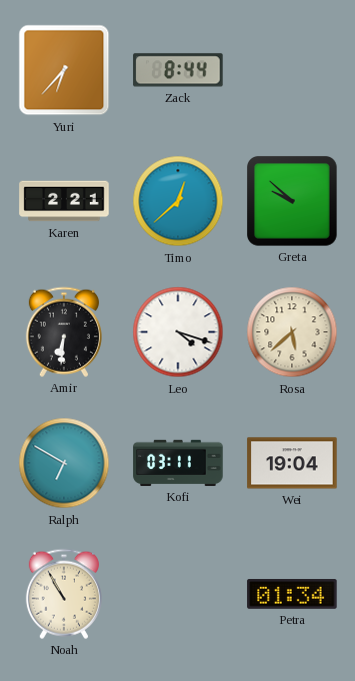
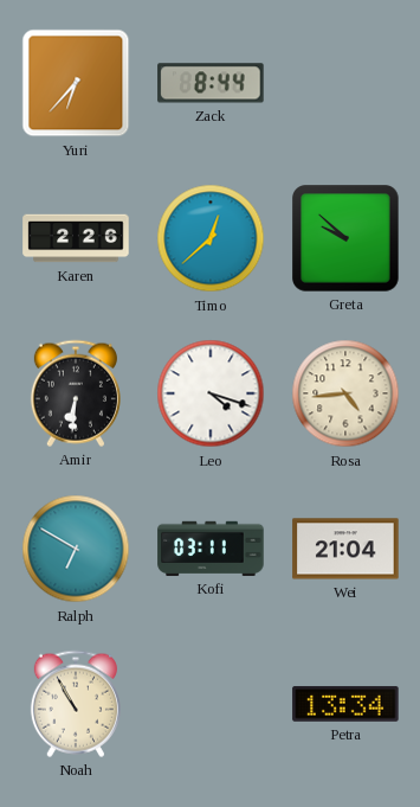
Karen: 2:21 -> 2:26
Rosa: 5:38 -> 4:44
Wei: 19:04 -> 21:04
Petra: 01:34 -> 13:34
